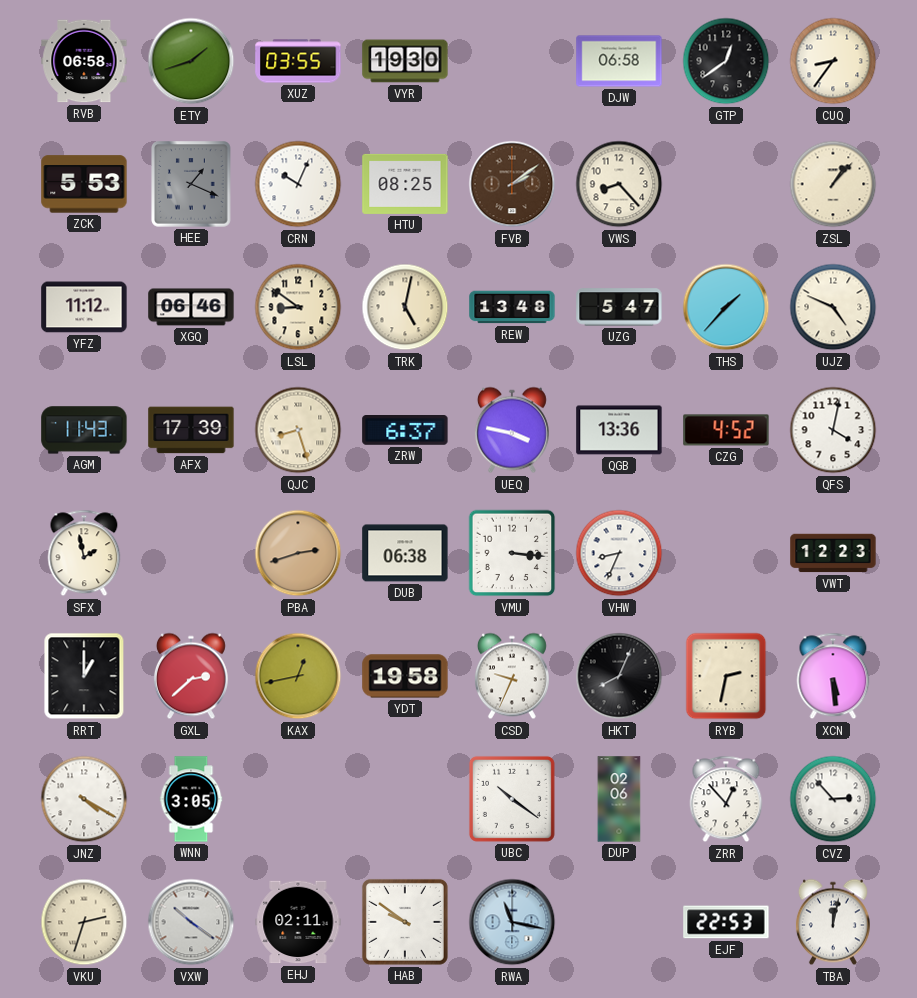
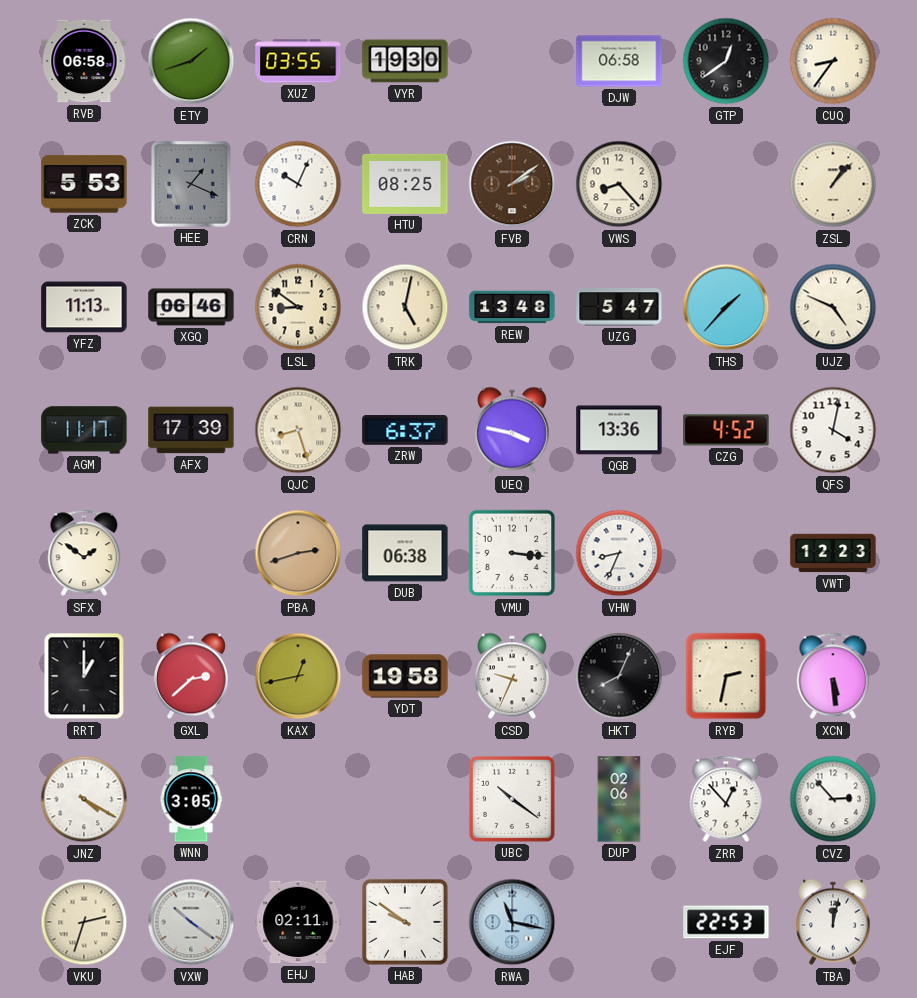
YFZ: 11:12 -> 11:13
AGM: 11:43 -> 11:17
SFX: 1:58 -> 1:51
